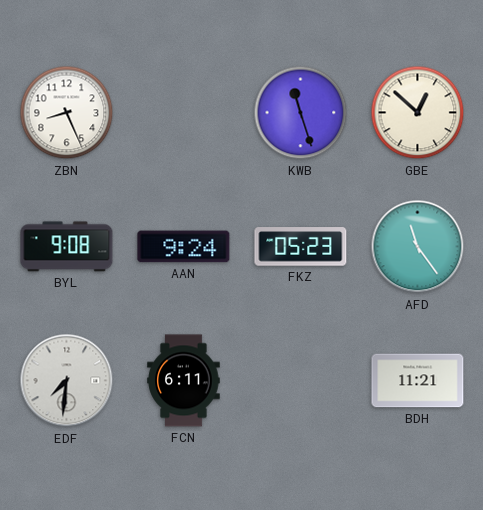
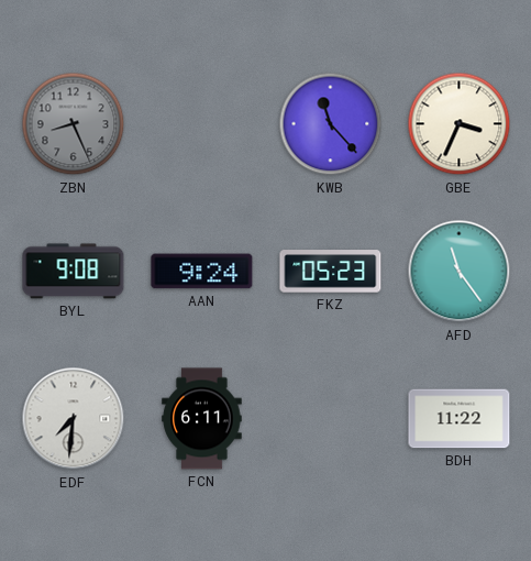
ZBN dial: white -> grey
KWB: 11:27 -> 11:23
GBE: 12:52 -> 3:34
BDH: 11:21 -> 11:22
